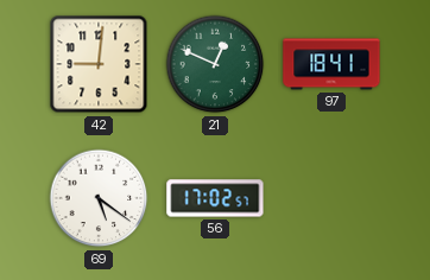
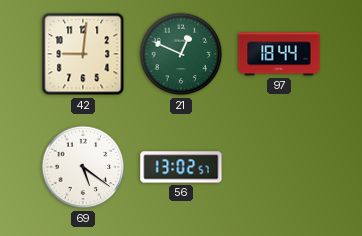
97: 18:41 -> 18:44
56: 17:02 -> 13:02
